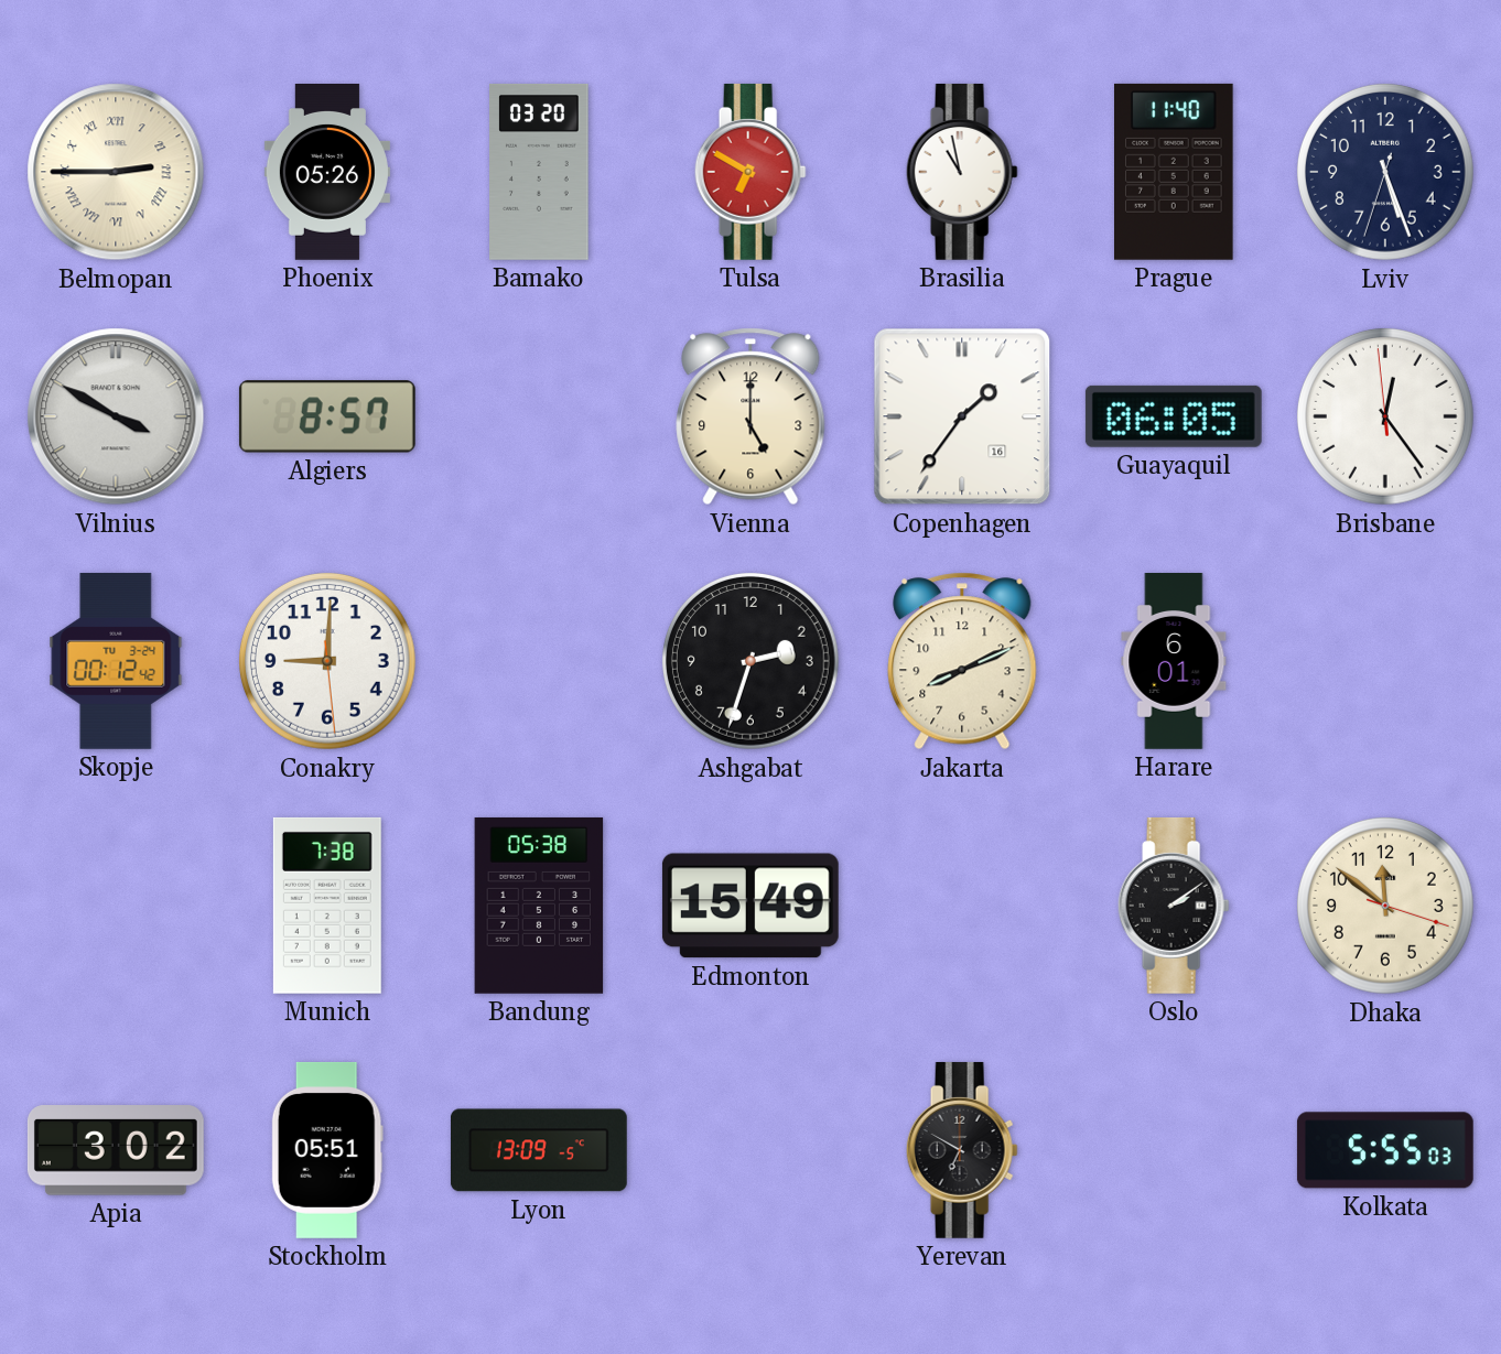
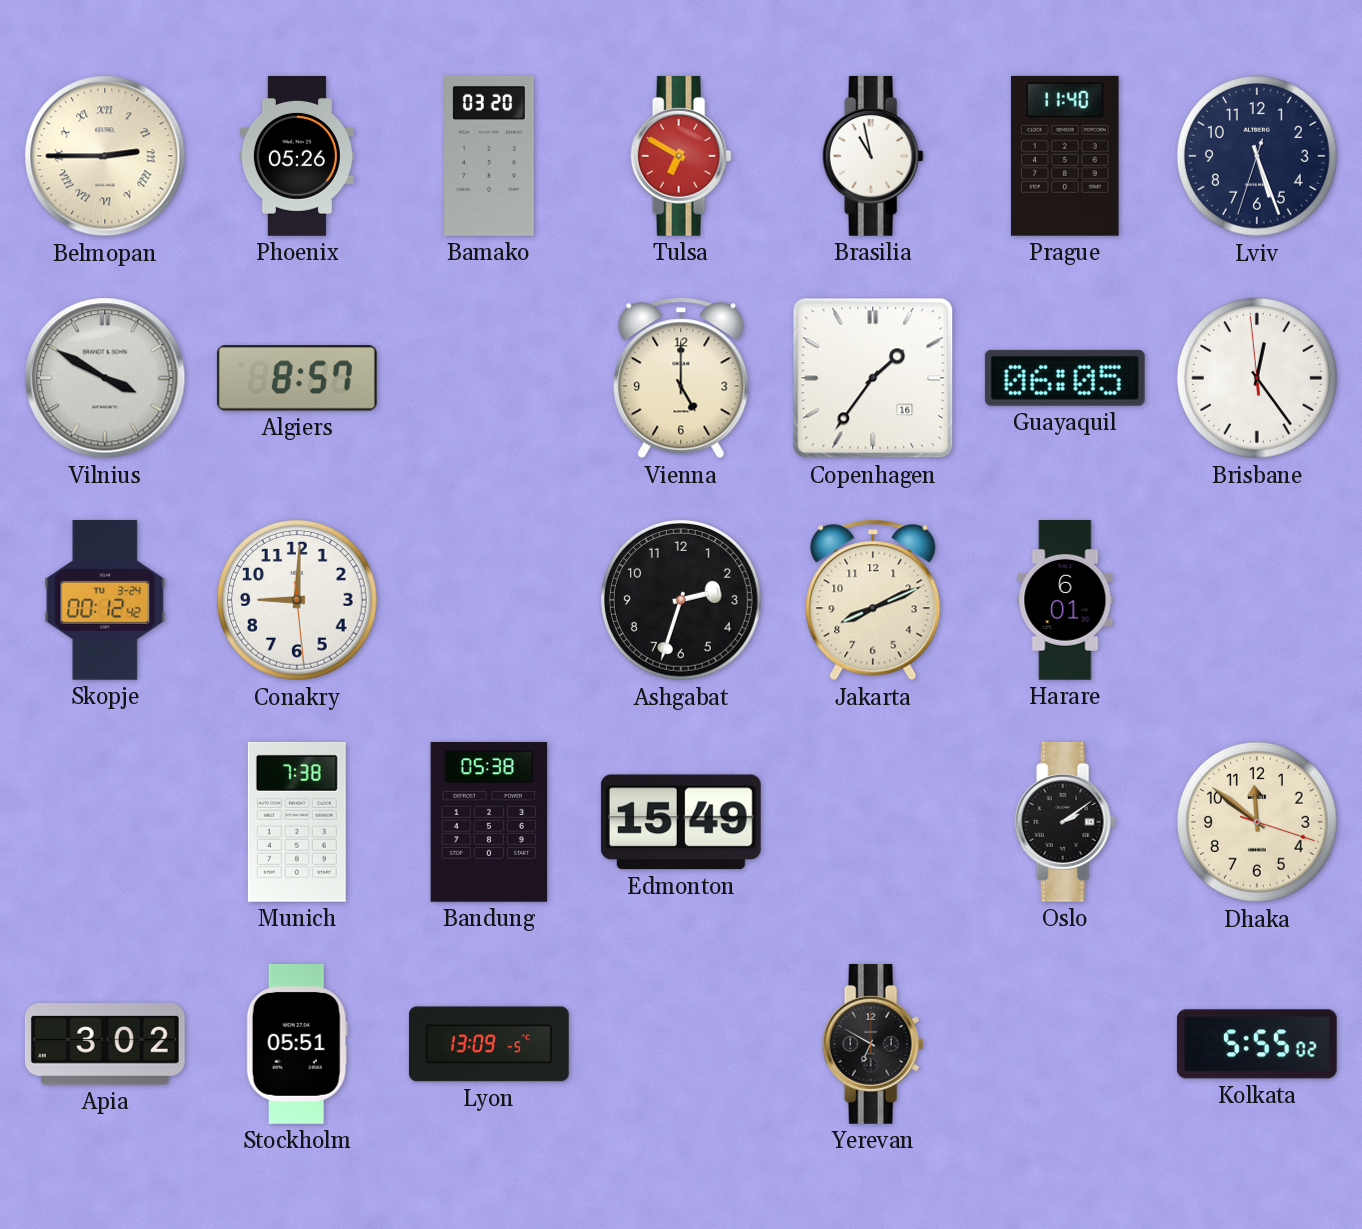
Kolkata: 5:55:03 -> 5:55:02
